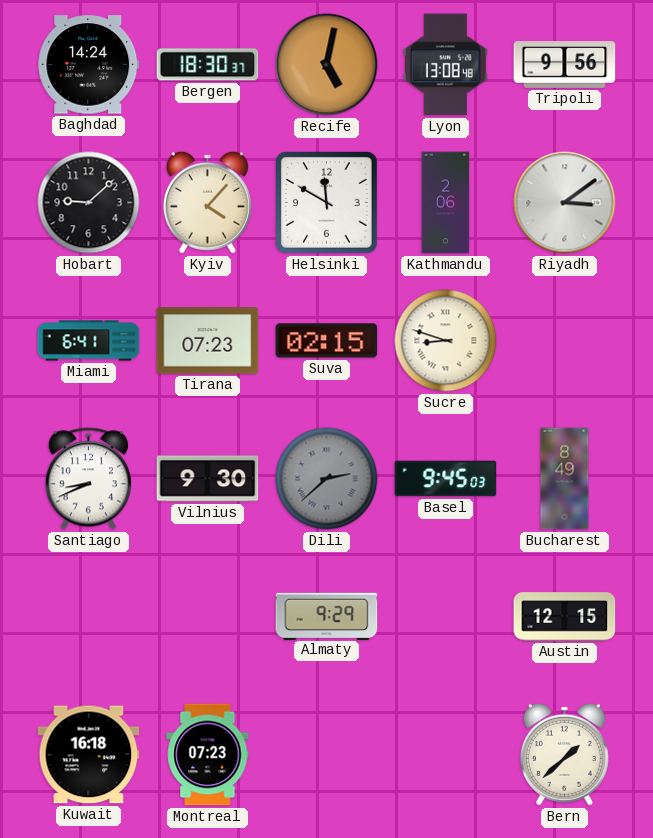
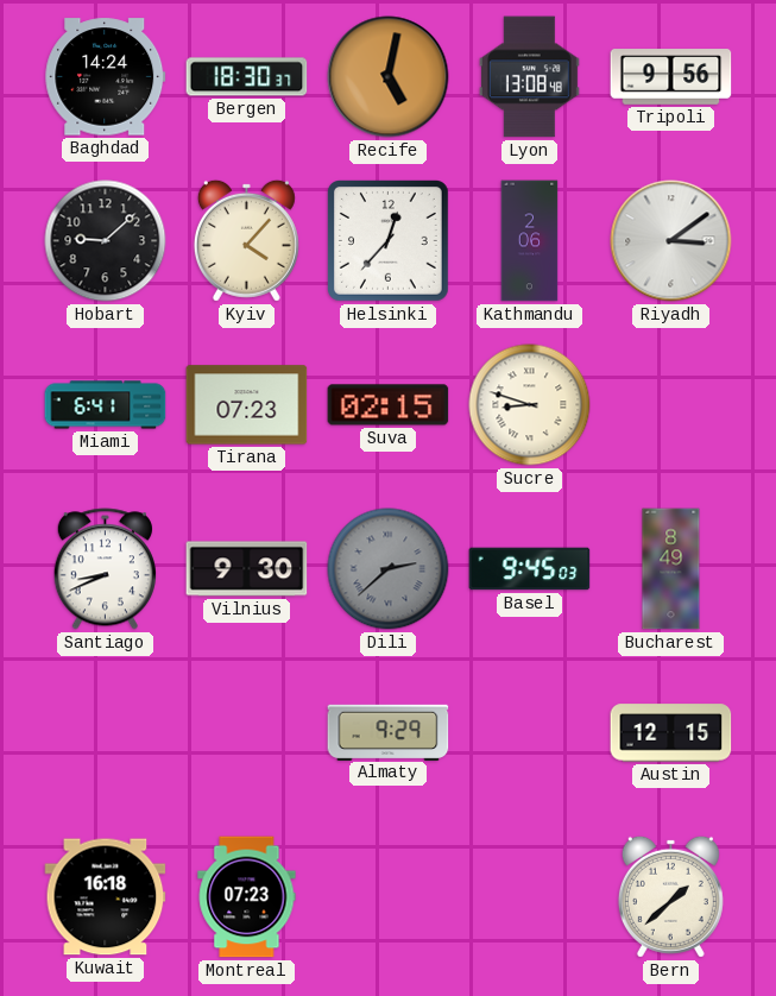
Helsinki: 11:50 -> 12:37
